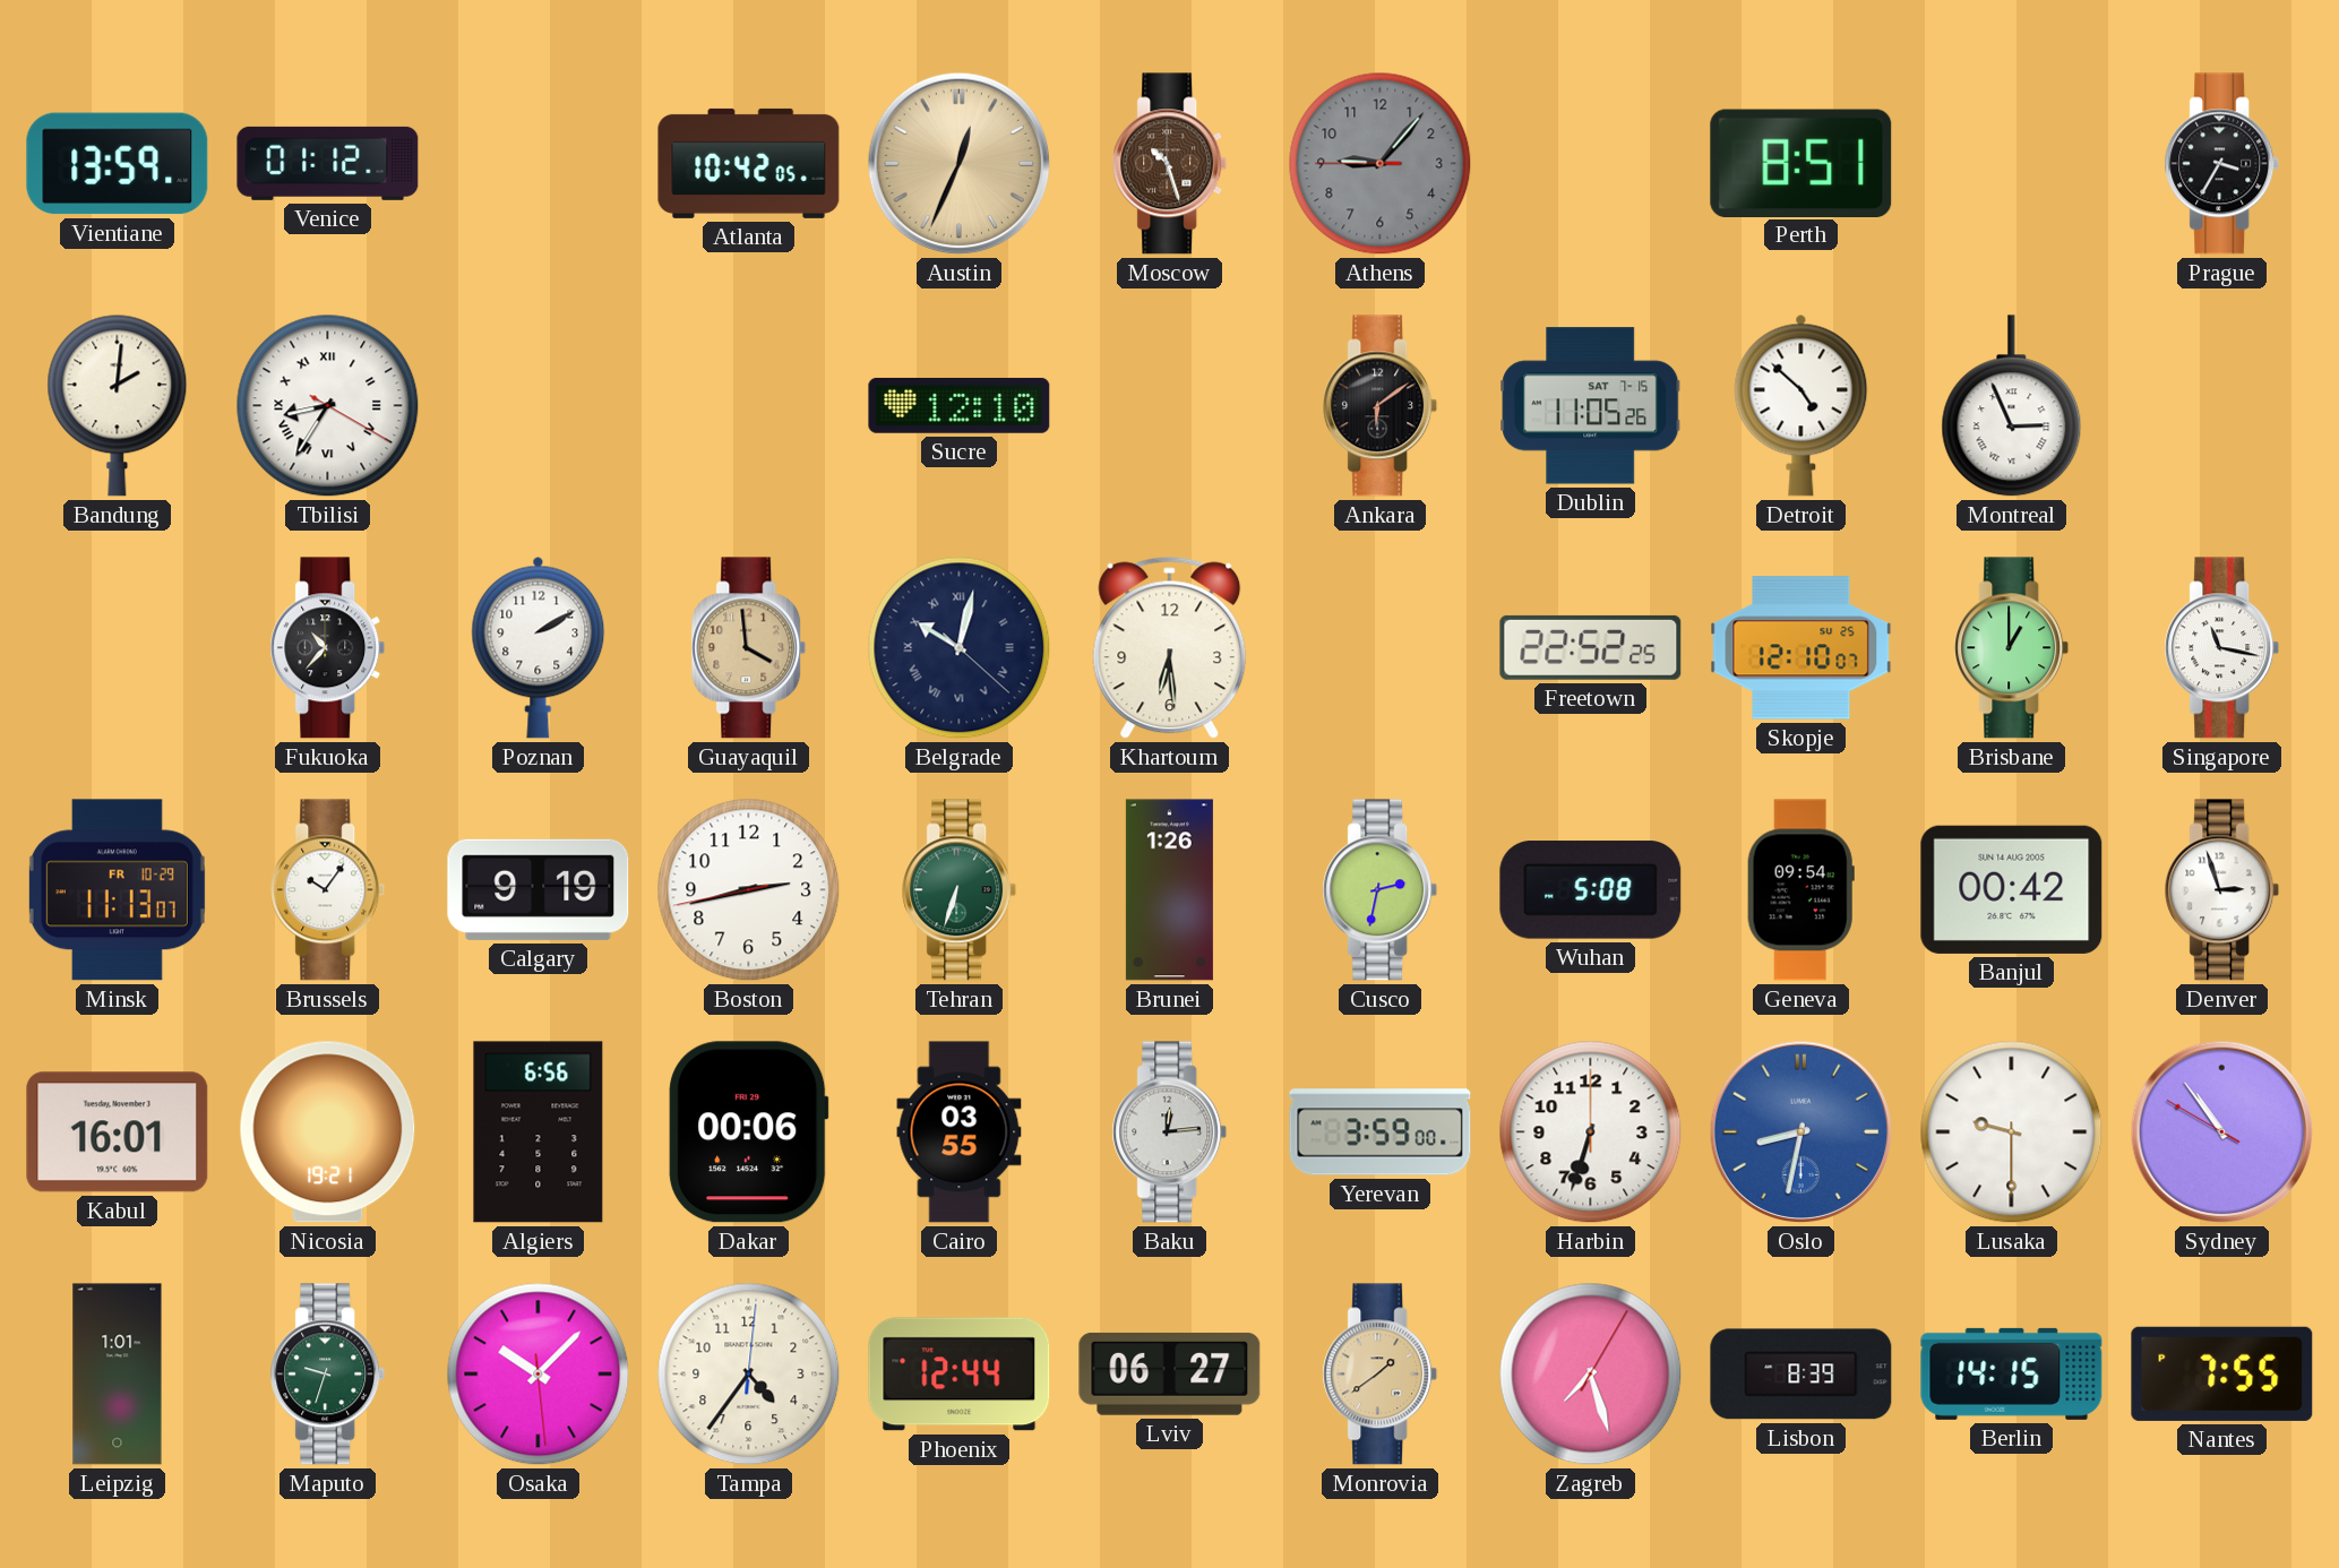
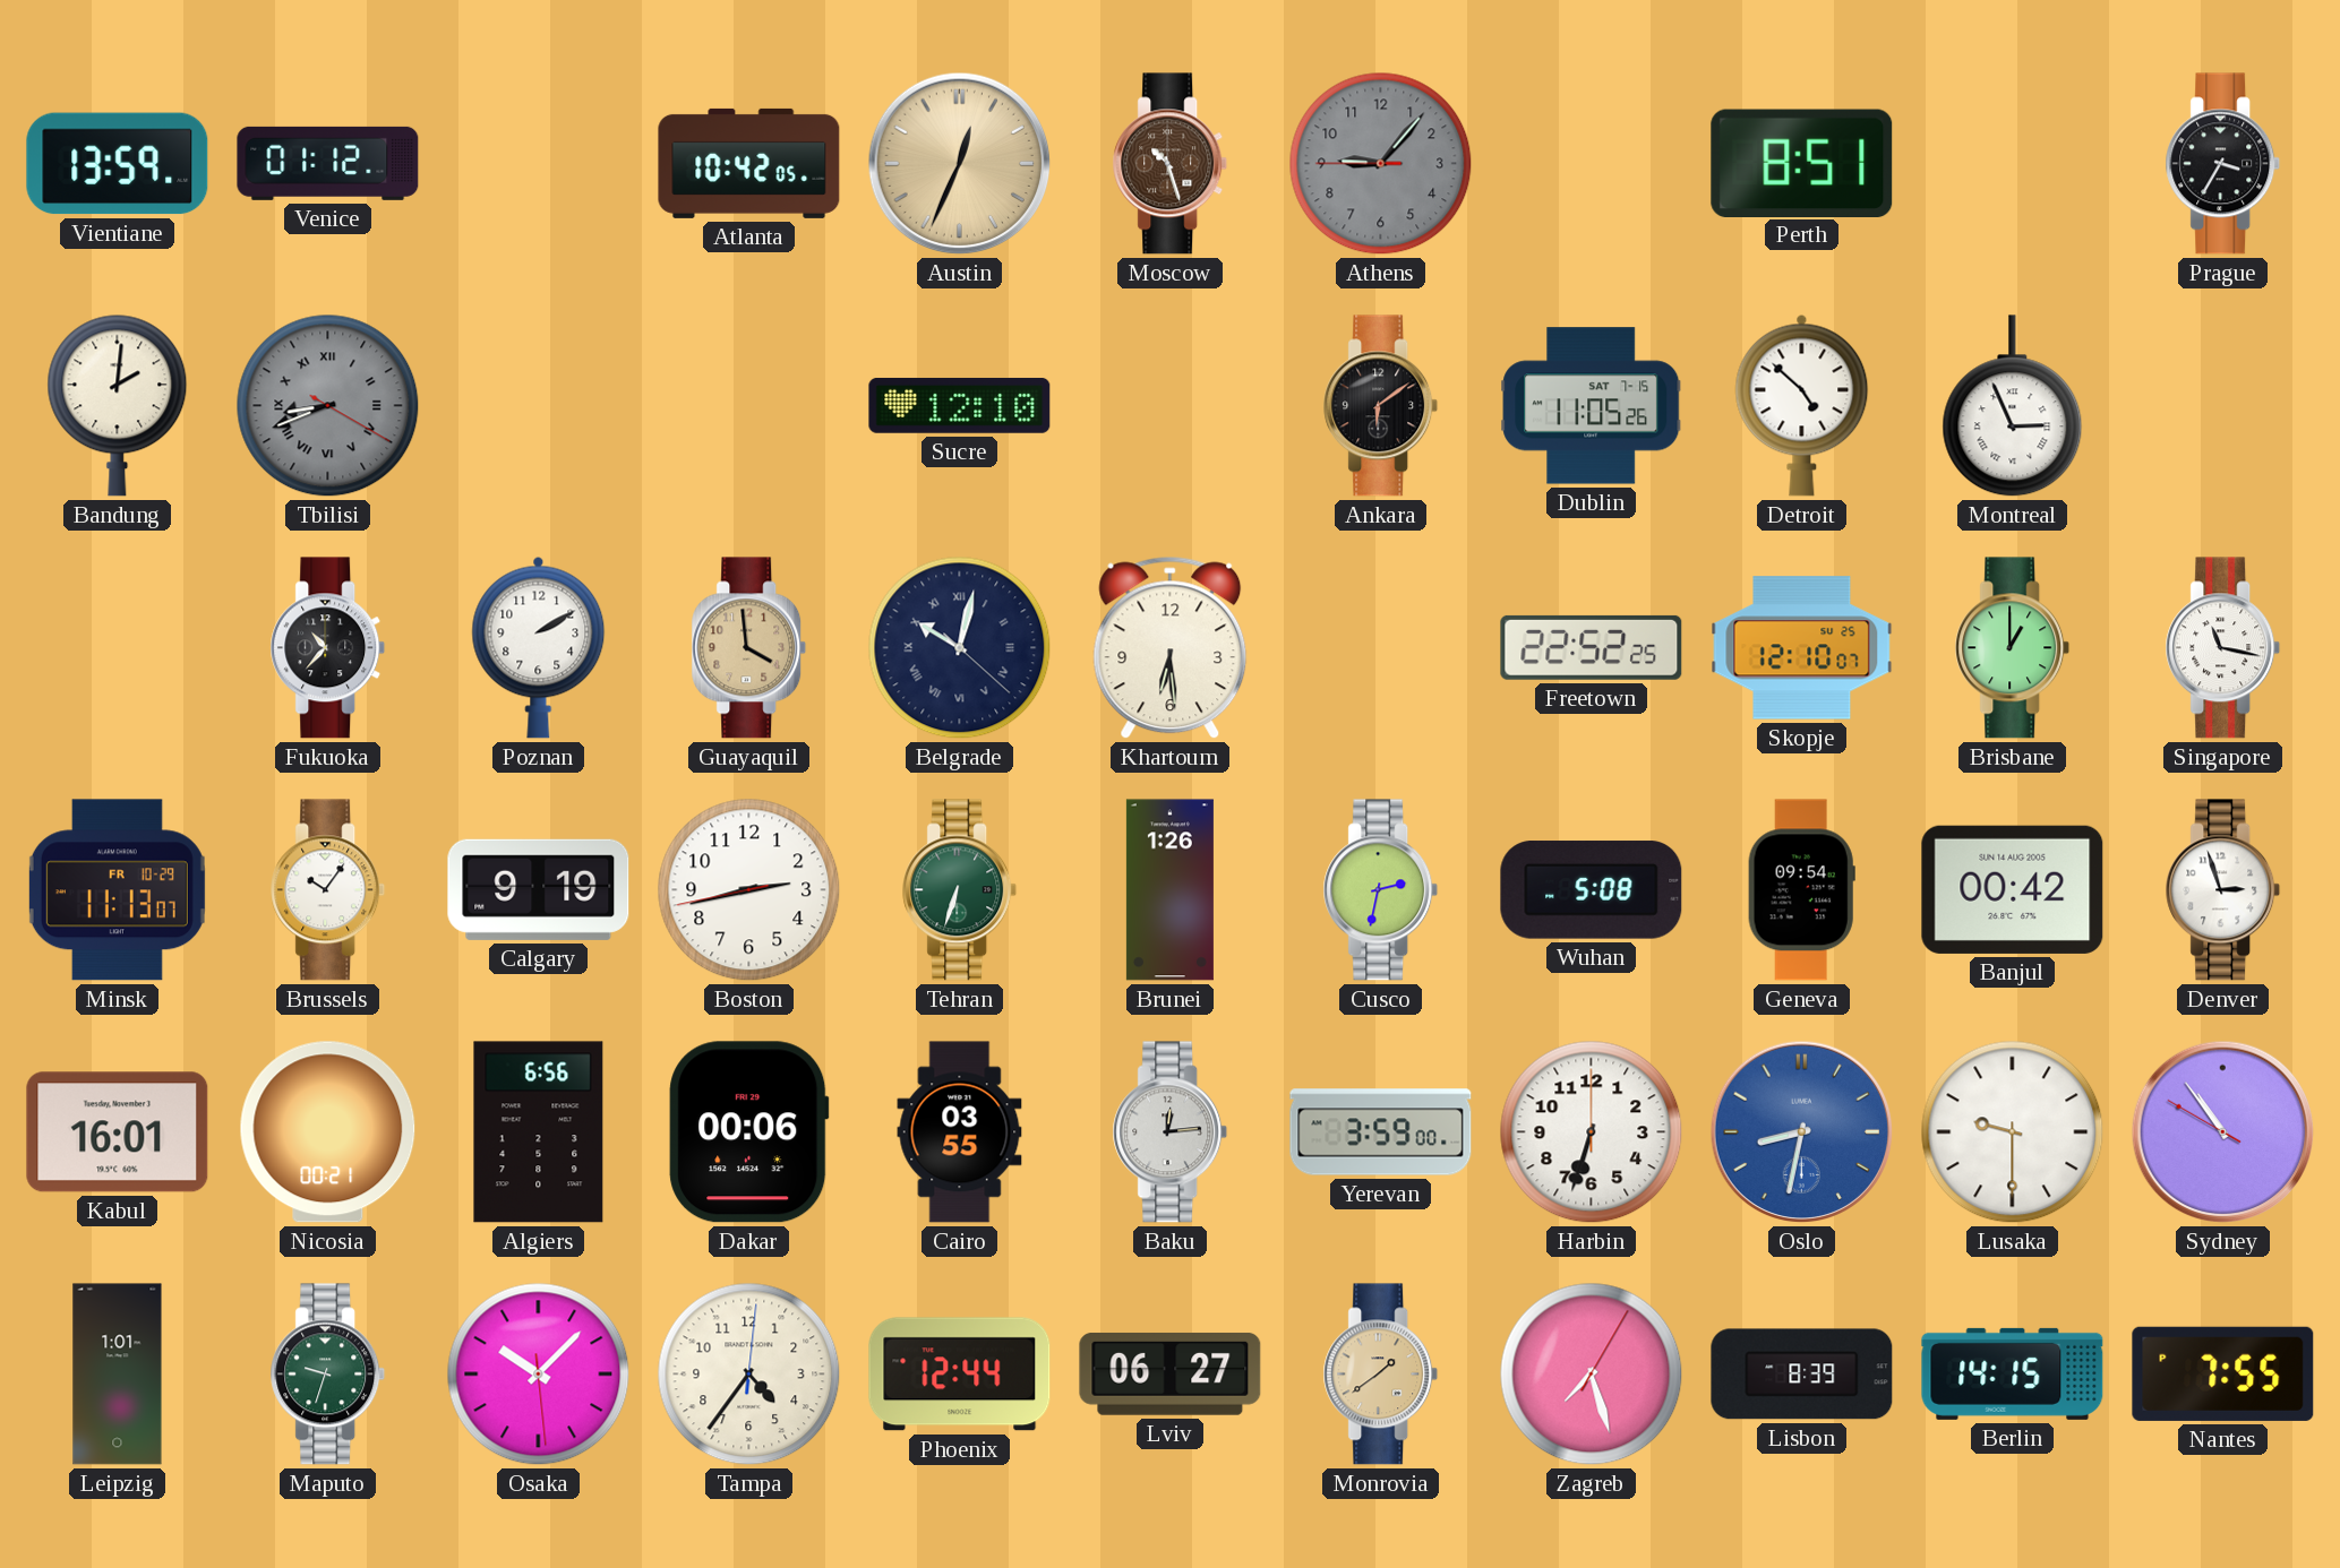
Tbilisi: 8:35 -> 8:41
Tbilisi dial: white -> grey
Nicosia: 19:21 -> 00:21
